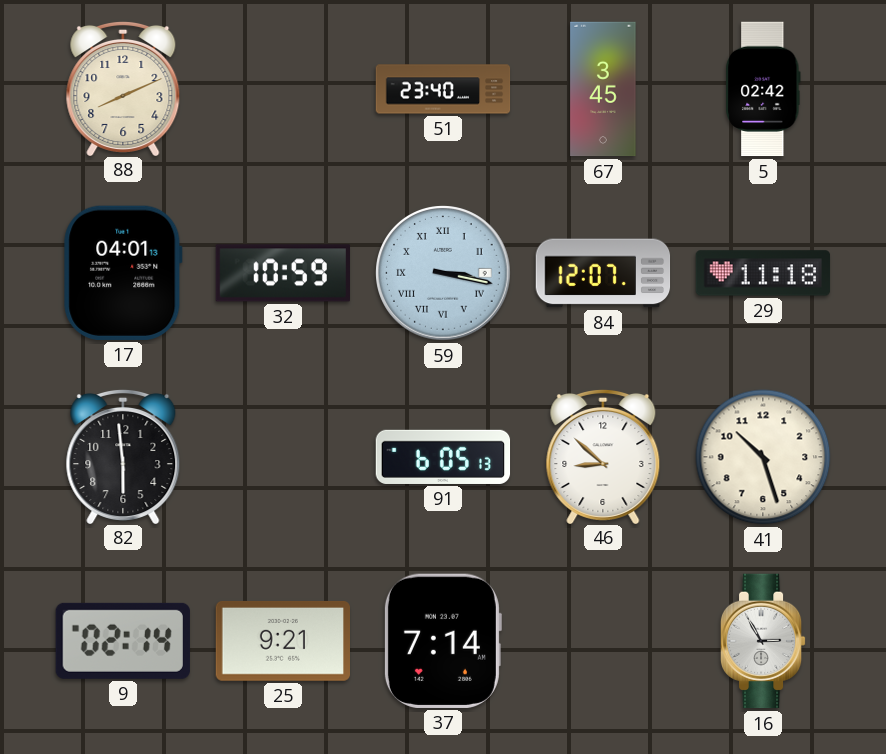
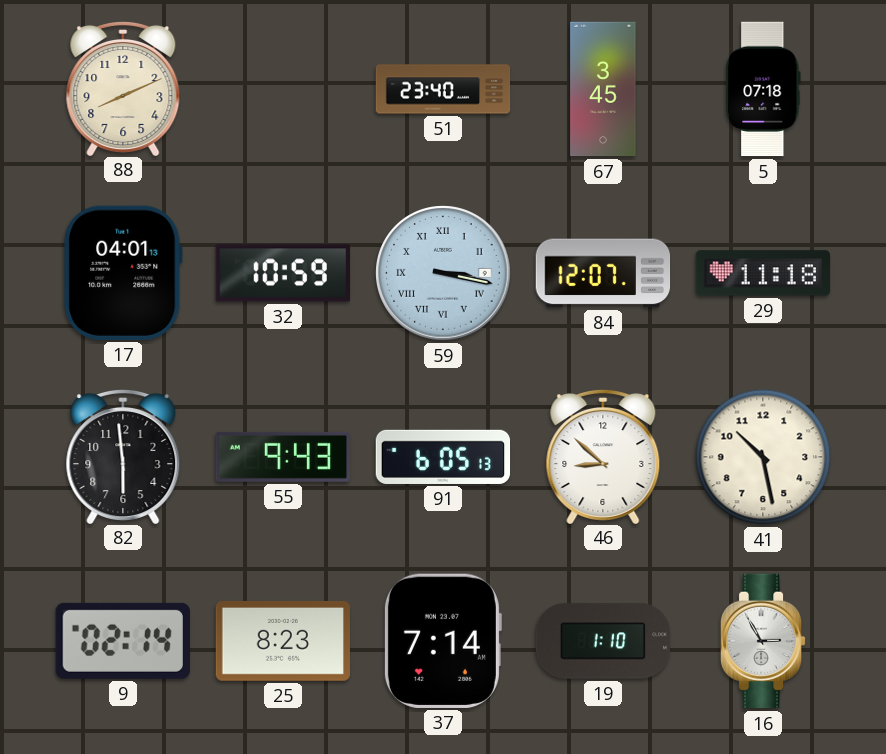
5: 02:42 -> 07:18
55: none -> 9:43
41: 10:27 -> 10:28
25: 9:21 -> 8:23
19: none -> 1:10
